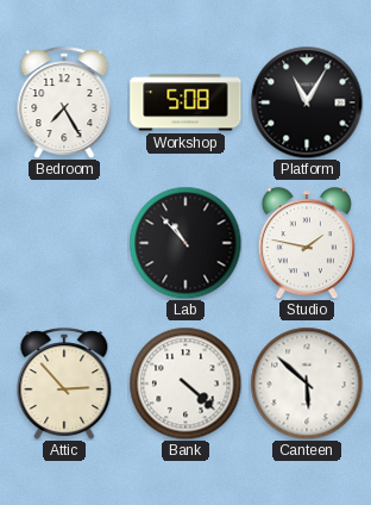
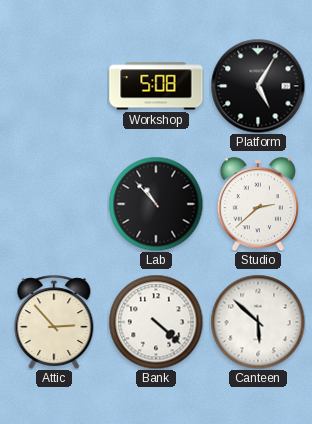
Bedroom: 7:25 -> none
Platform: 11:05 -> 5:05
Studio: 1:47 -> 2:38
